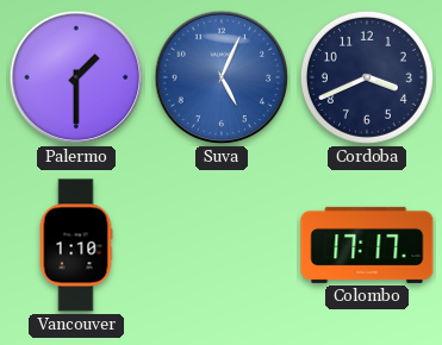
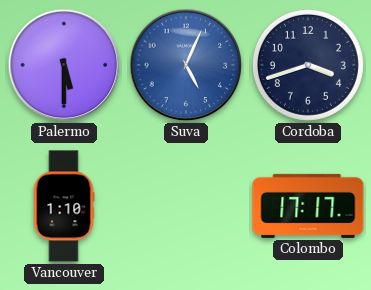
Palermo: 1:30 -> 5:30
Cordoba: 3:41 -> 3:42
